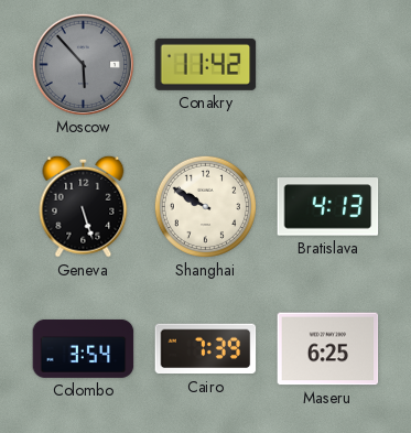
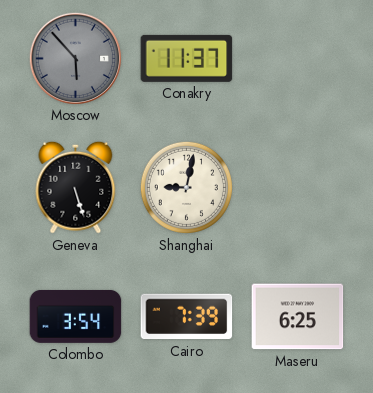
Conakry: 11:42 -> 11:37
Shanghai: 9:50 -> 9:02
Bratislava: 4:13 -> none
